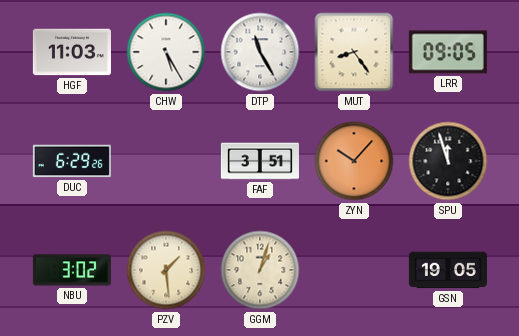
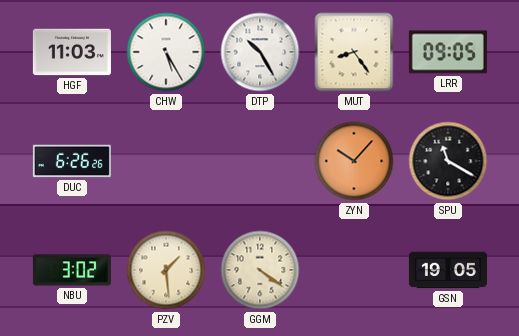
DTP: 11:25 -> 10:25
DUC: 6:29 -> 6:26
FAF: 3:51 -> none
SPU: 11:57 -> 11:20
GGM: 1:03 -> 4:21
